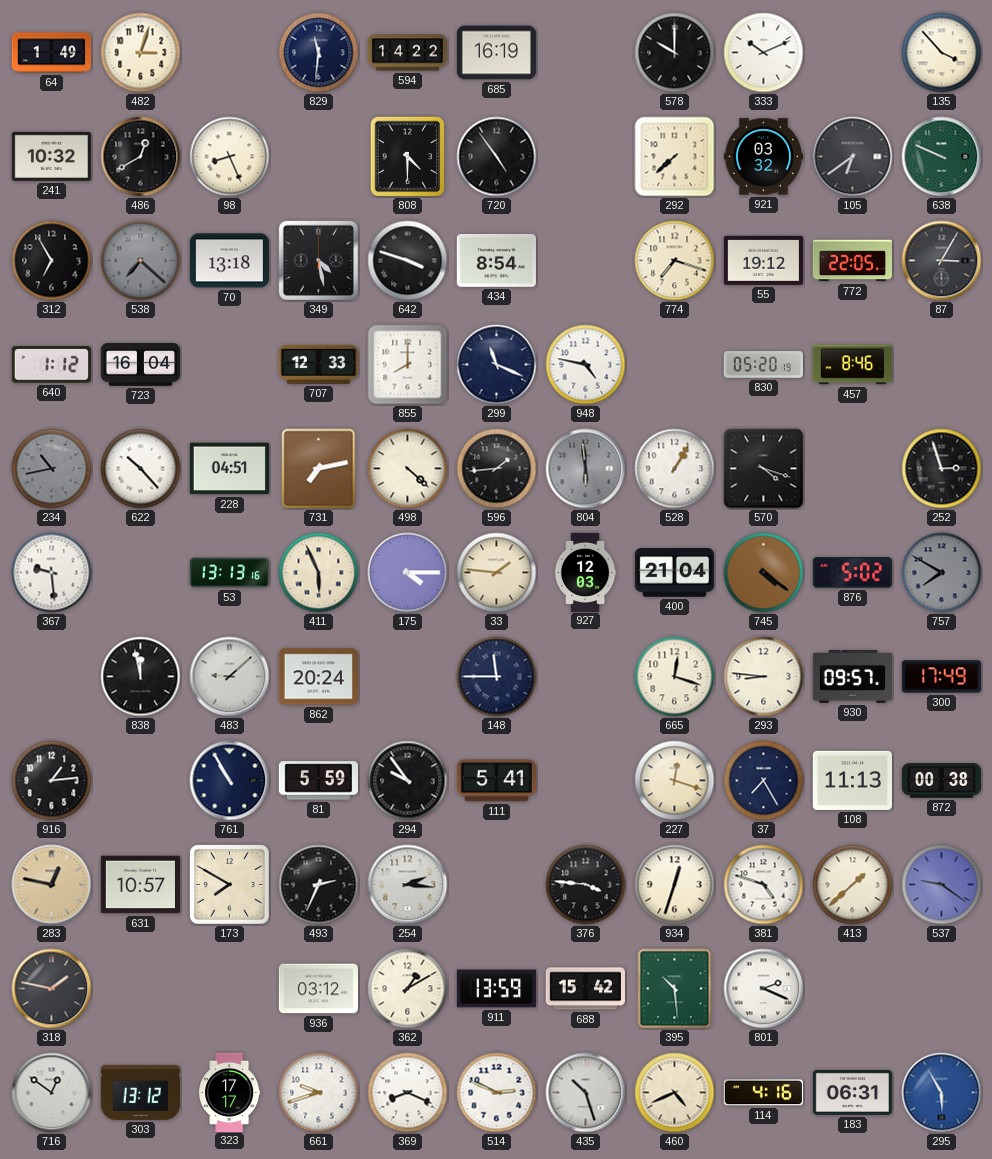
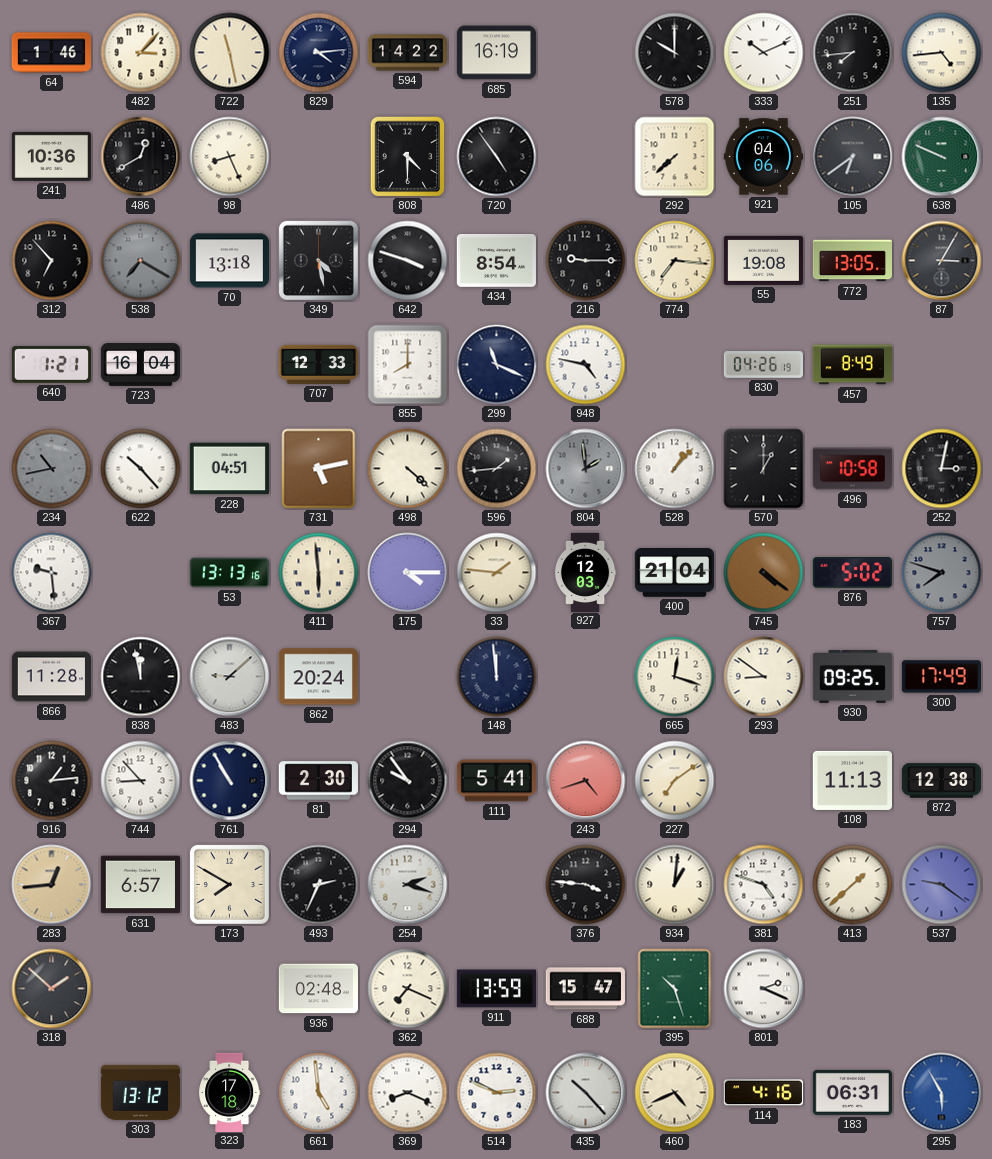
64: 1:49 -> 1:46
482: 3:03 -> 3:07
722: none -> 11:28
829: 11:31 -> 4:14
251: none -> 7:44
135: 3:53 -> 4:44
241: 10:32 -> 10:36
921: 03:32 -> 04:06
312: 6:55 -> 6:53
538: 7:22 -> 7:20
216: none -> 9:15
774: 7:18 -> 7:16
55: 19:12 -> 19:08
772: 22:05 -> 13:05
640: 1:12 -> 1:21
830: 05:20 -> 04:26
457: 8:46 -> 8:49
731: 7:13 -> 5:13
804: 5:59 -> 1:59
528: 1:05 -> 1:07
570: 4:18 -> 1:00
496: none -> 10:58
252: 2:57 -> 3:02
411: 5:56 -> 5:59
757: 7:50 -> 7:48
866: none -> 11:28
148: 11:45 -> 11:59
293: 8:46 -> 8:51
930: 09:57 -> 09:25
744: none -> 8:53
81: 5:59 -> 2:30
243: none -> 4:42
227: 12:18 -> 7:09
37: 7:25 -> none
872: 00:38 -> 12:38
283: 12:47 -> 12:44
631: 10:57 -> 6:57
254: 2:16 -> 2:18
934: 12:33 -> 1:01
318: 1:47 -> 1:52
936: 03:12 -> 02:48
362: 1:10 -> 7:19
688: 15:42 -> 15:47
395: 10:29 -> 10:27
716: 12:51 -> none
323: 17:17 -> 17:18
661: 9:42 -> 4:59
435: 10:27 -> 10:23
